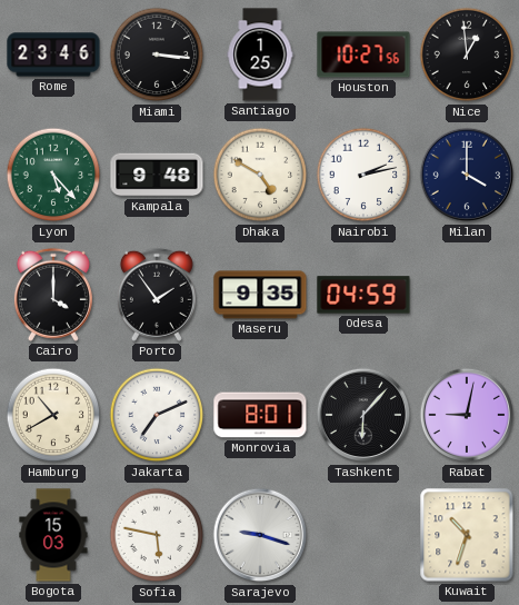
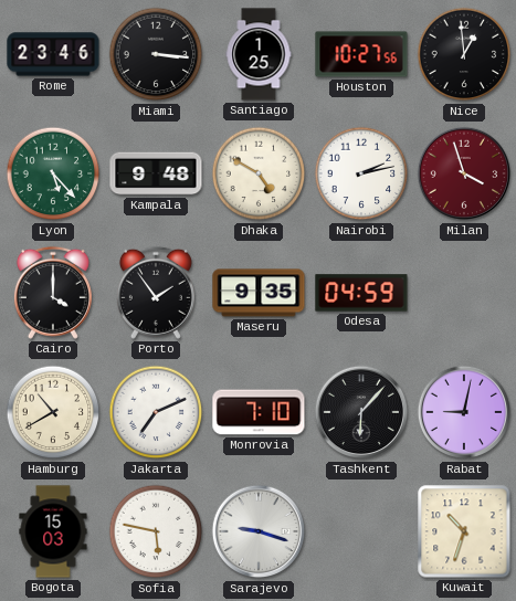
Milan: 4:00 -> 3:57
Milan dial: navy -> burgundy
Monrovia: 8:01 -> 7:10
